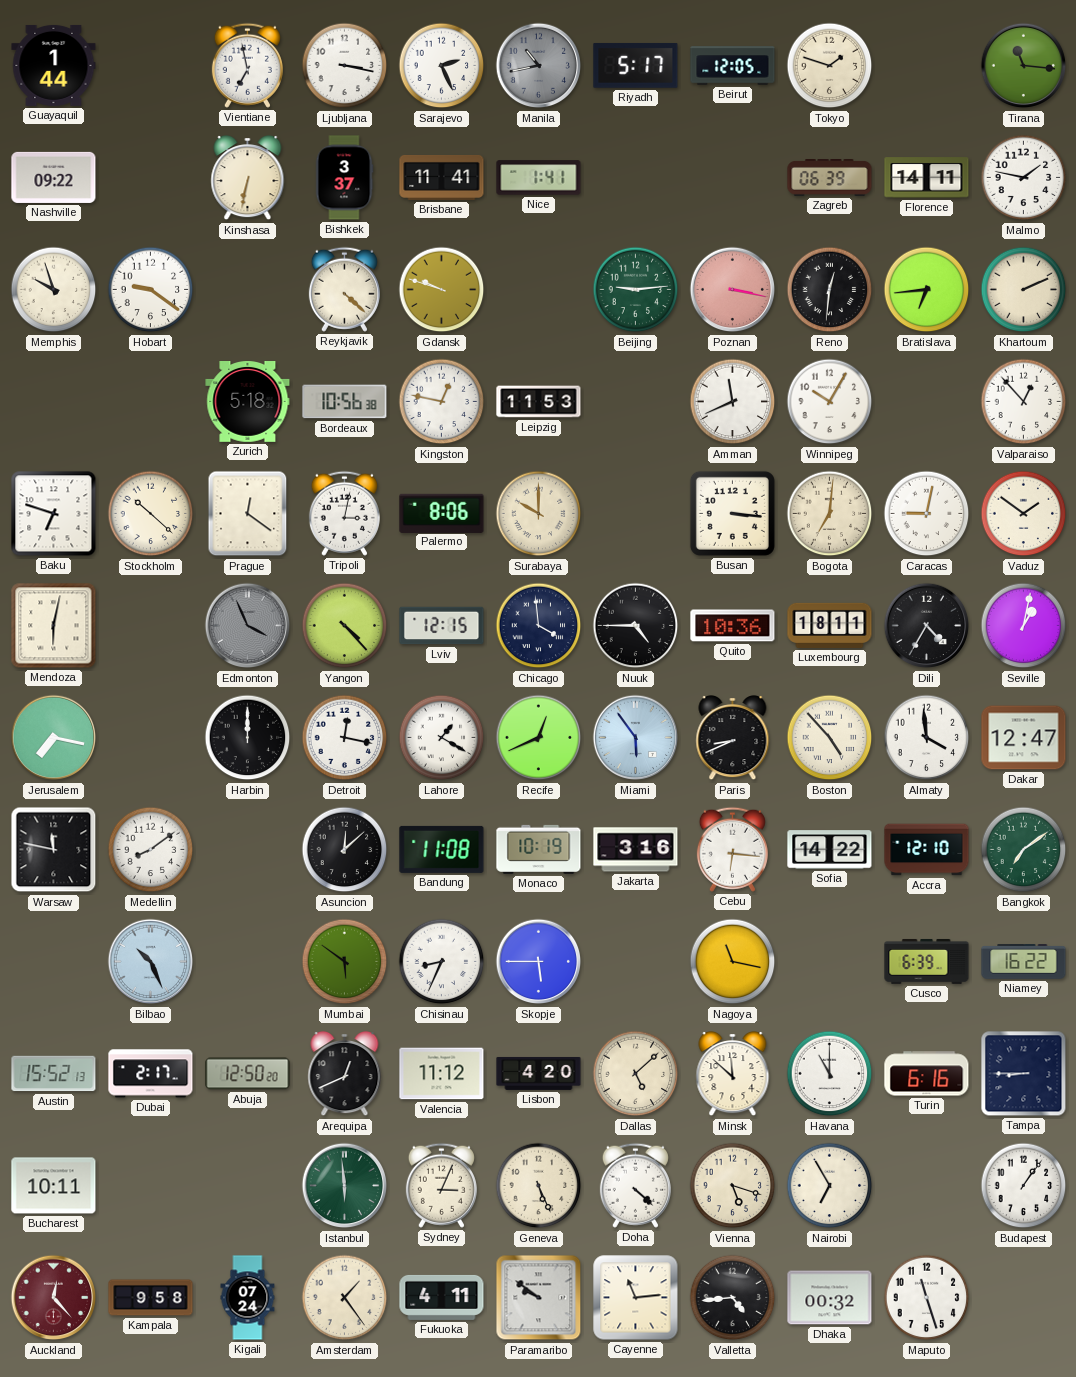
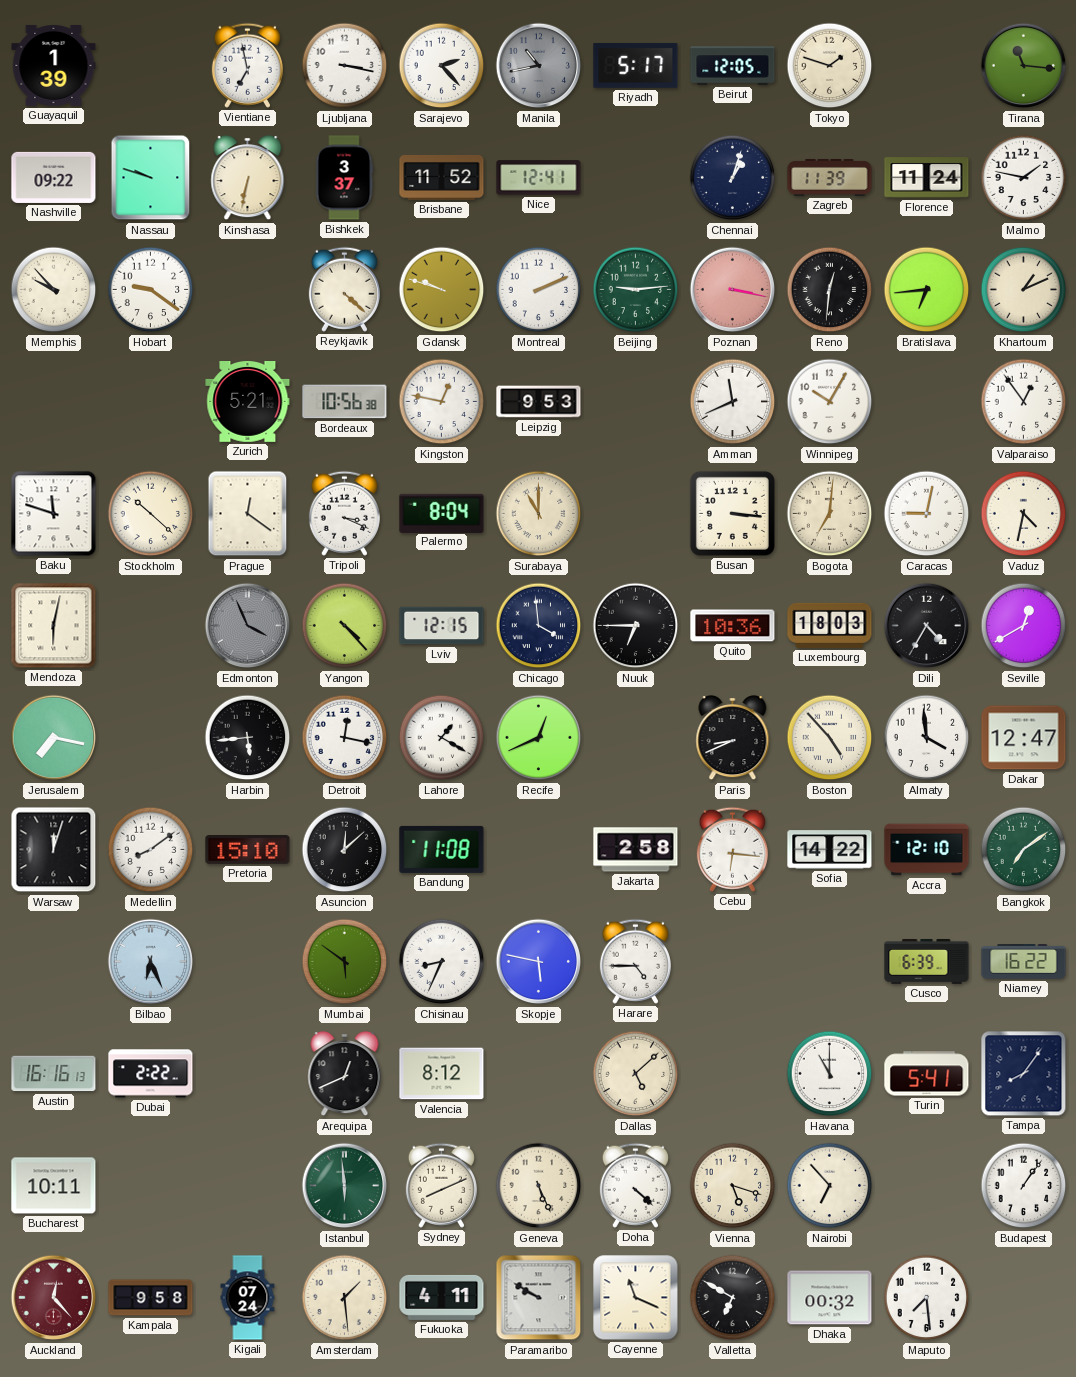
Guayaquil: 1:44 -> 1:39
Sarajevo: 2:26 -> 2:23
Nassau: none -> 9:48
Brisbane: 11:41 -> 11:52
Nice: 1:41 -> 12:41
Chennai: none -> 1:03
Zagreb: 06:39 -> 11:39
Florence: 14:11 -> 11:24
Memphis: 9:57 -> 9:53
Montreal: none -> 2:11
Khartoum: 2:11 -> 1:11
Zurich: 5:18 -> 5:21
Leipzig: 11:53 -> 9:53
Valparaiso: 12:53 -> 12:54
Baku: 6:48 -> 11:48
Tripoli: 3:02 -> 3:19
Palermo: 8:06 -> 8:04
Surabaya: 10:00 -> 11:00
Vaduz: 1:51 -> 4:32
Nuuk: 4:45 -> 6:45
Luxembourg: 18:11 -> 18:03
Seville: 1:02 -> 12:40
Harbin: 12:00 -> 5:44
Miami: 5:54 -> none
Warsaw: 11:47 -> 12:03
Pretoria: none -> 15:10
Monaco: 10:19 -> none
Jakarta: 3:16 -> 2:58
Bilbao: 10:26 -> 6:26
Skopje: 5:45 -> 5:47
Harare: none -> 4:45
Nagoya: 11:17 -> none
Austin: 15:52 -> 16:16
Dubai: 2:17 -> 2:22
Abuja: 12:50 -> none
Valencia: 11:12 -> 8:12
Lisbon: 4:20 -> none
Minsk: 11:52 -> none
Turin: 6:16 -> 5:41
Tampa: 8:45 -> 8:06
Sydney: 3:04 -> 8:11
Nairobi: 6:55 -> 6:53
Amsterdam: 1:24 -> 1:29
Paramaribo: 9:51 -> 9:50
Cayenne: 11:14 -> 11:19
Valletta: 4:44 -> 6:50
Maputo: 11:27 -> 7:29
